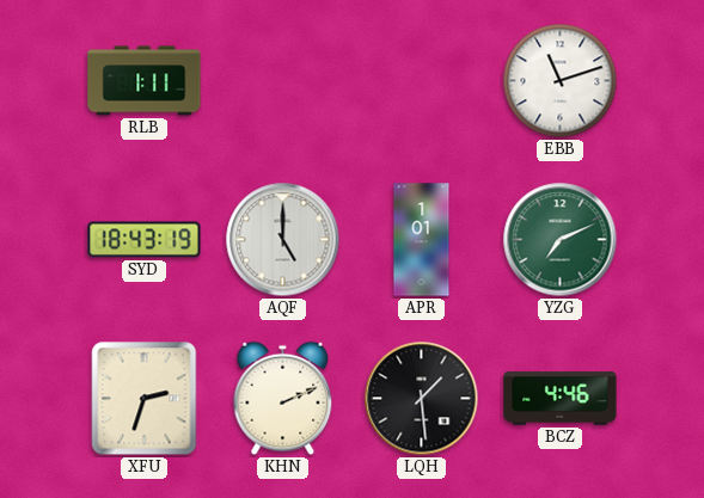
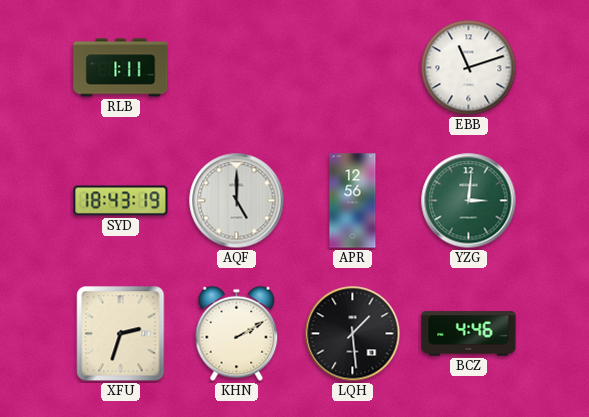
APR: 1:01 -> 12:56
YZG: 7:11 -> 3:01
KHN: 2:11 -> 2:10
